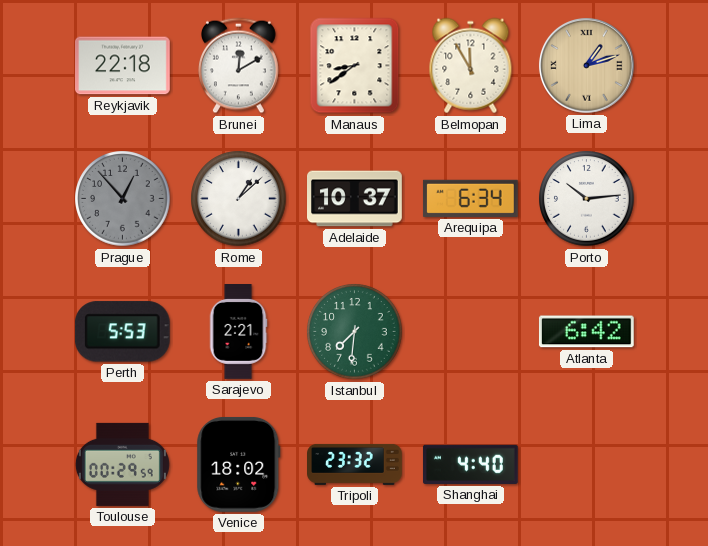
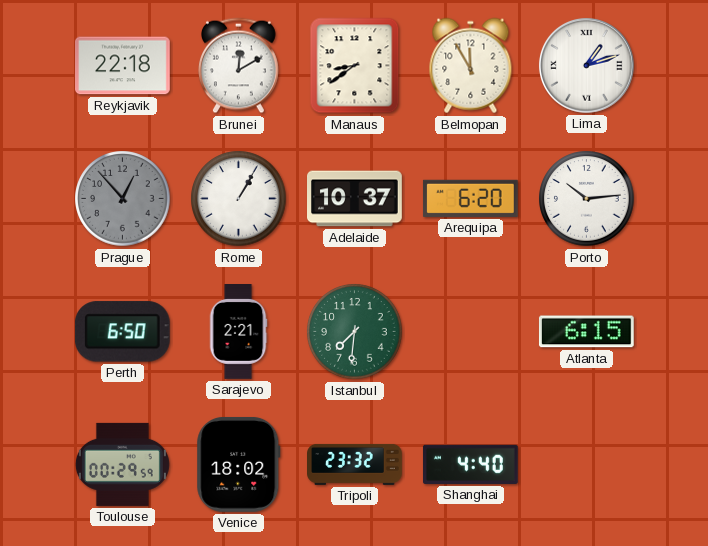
Lima dial: champagne -> white
Rome: 1:08 -> 1:05
Arequipa: 6:34 -> 6:20
Perth: 5:53 -> 6:50
Atlanta: 6:42 -> 6:15
